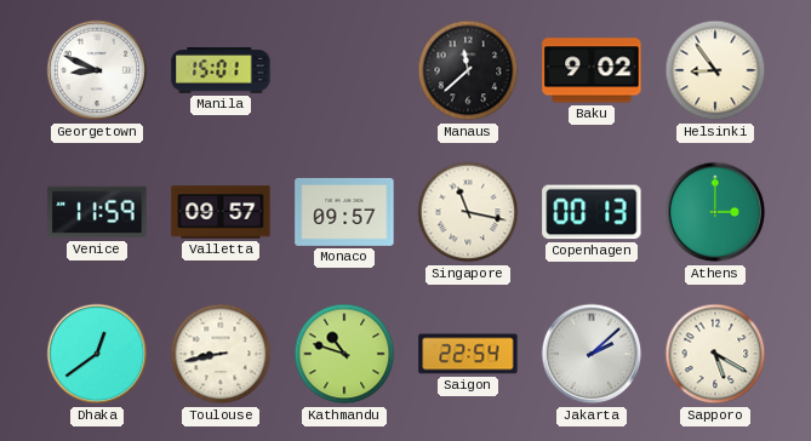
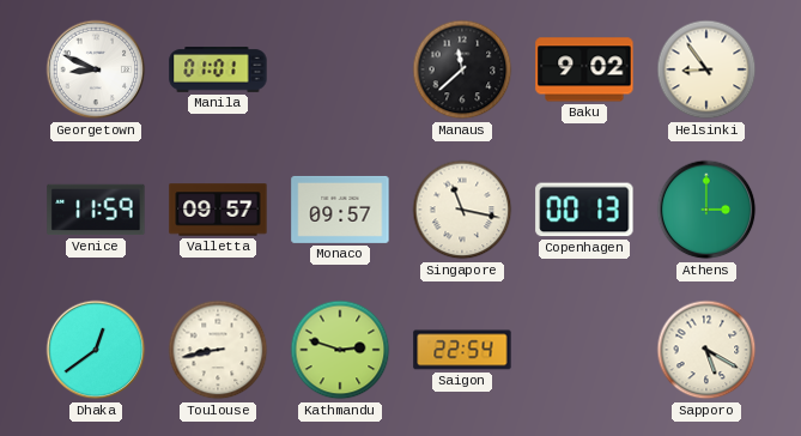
Manila: 15:01 -> 01:01
Kathmandu: 10:48 -> 2:48
Jakarta: 2:08 -> none
